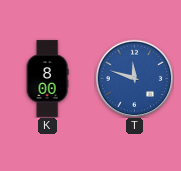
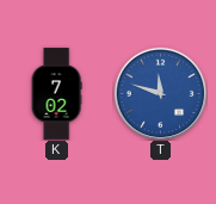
K: 8:00 -> 7:02
